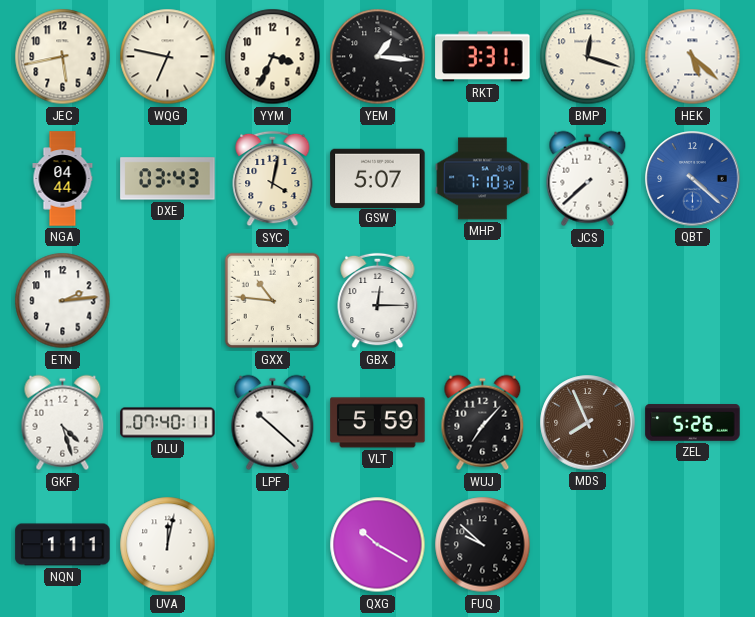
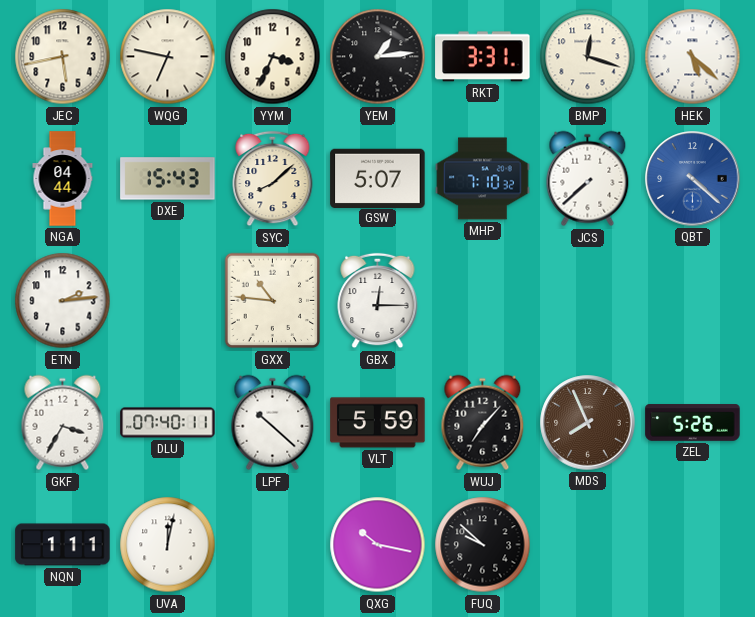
YEM: 1:16 -> 1:14
DXE: 03:43 -> 15:43
SYC: 4:02 -> 8:08
GKF: 4:27 -> 3:35
QXG: 10:20 -> 10:17
